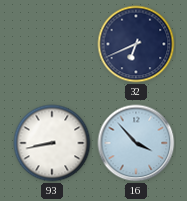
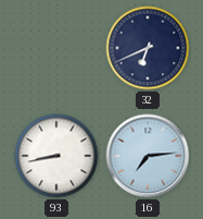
16: 3:53 -> 7:14
